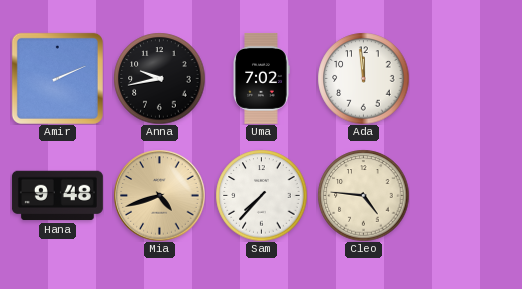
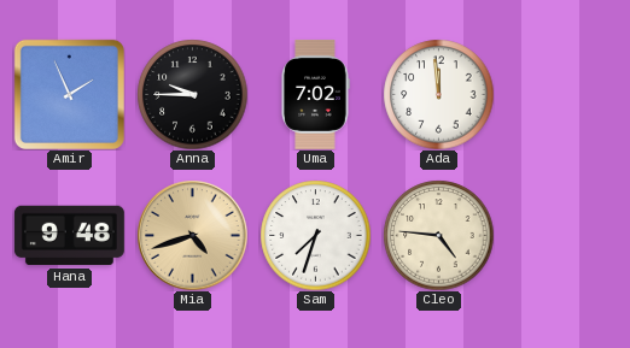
Amir: 2:11 -> 1:56
Anna: 9:43 -> 9:45
Sam: 7:37 -> 7:33
